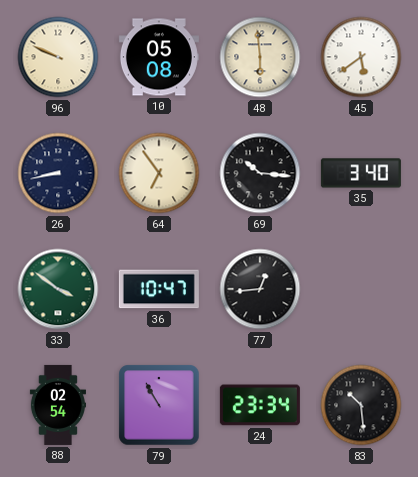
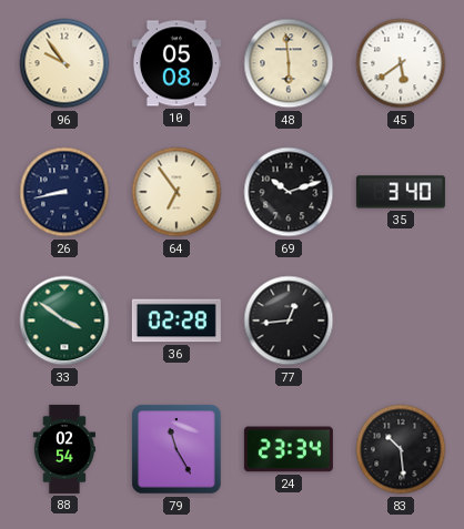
96: 9:49 -> 9:54
69: 10:16 -> 10:12
36: 10:47 -> 02:28
79: 10:55 -> 11:25
